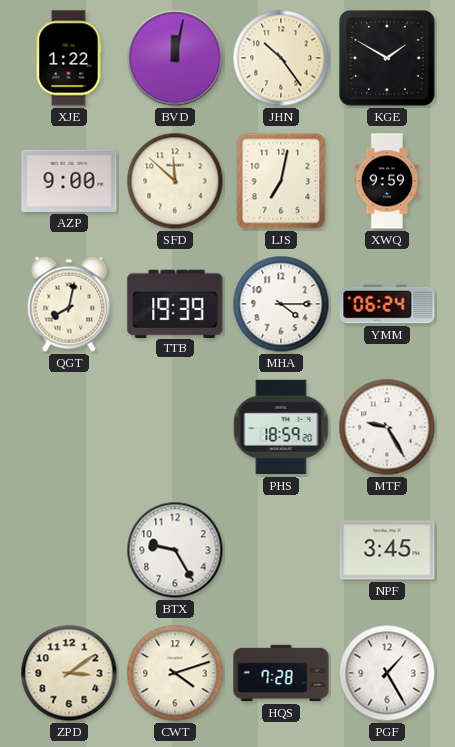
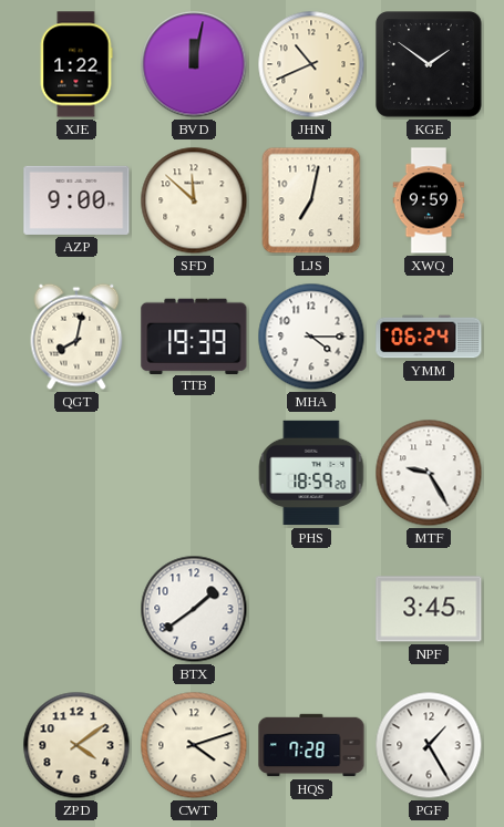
JHN: 10:24 -> 10:41
KGE: 1:50 -> 1:51
BTX: 9:25 -> 1:39
ZPD: 3:09 -> 4:09
